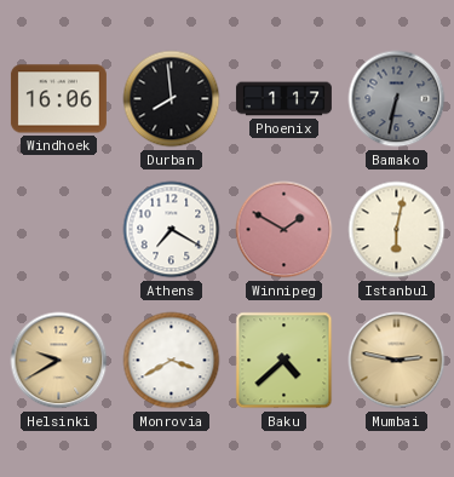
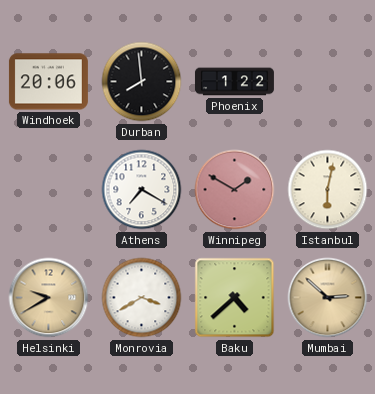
Windhoek: 16:06 -> 20:06
Phoenix: 1:17 -> 1:22
Bamako: 6:32 -> none
Mumbai: 2:47 -> 2:52
